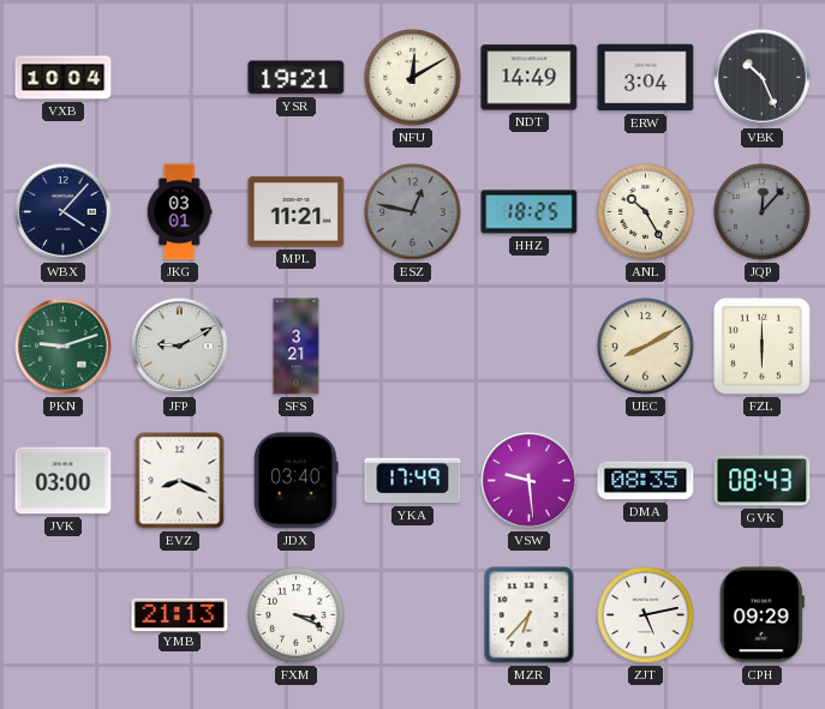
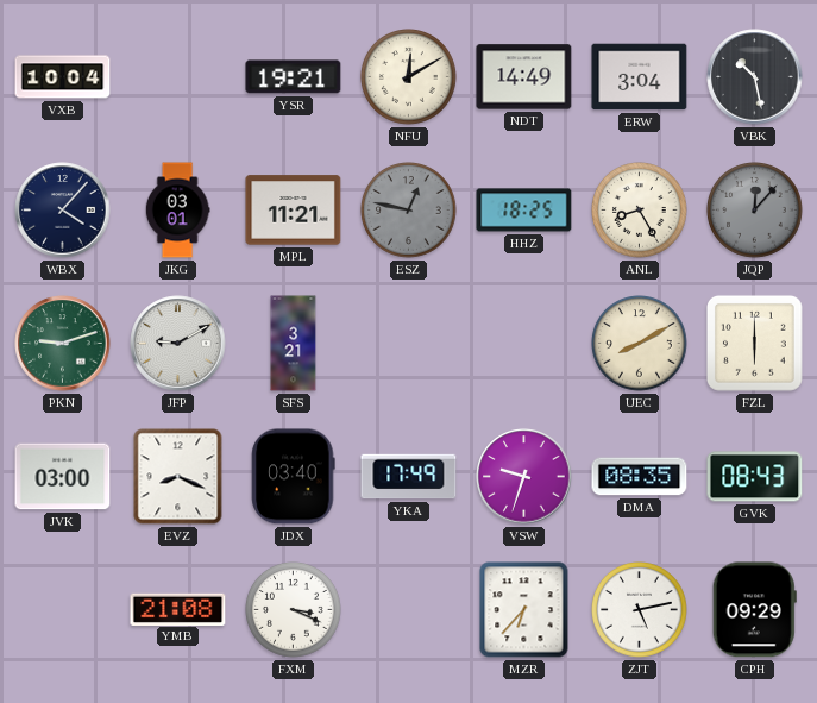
VBK: 10:26 -> 10:28
ANL: 10:25 -> 8:25
VSW: 9:29 -> 9:33
YMB: 21:13 -> 21:08
